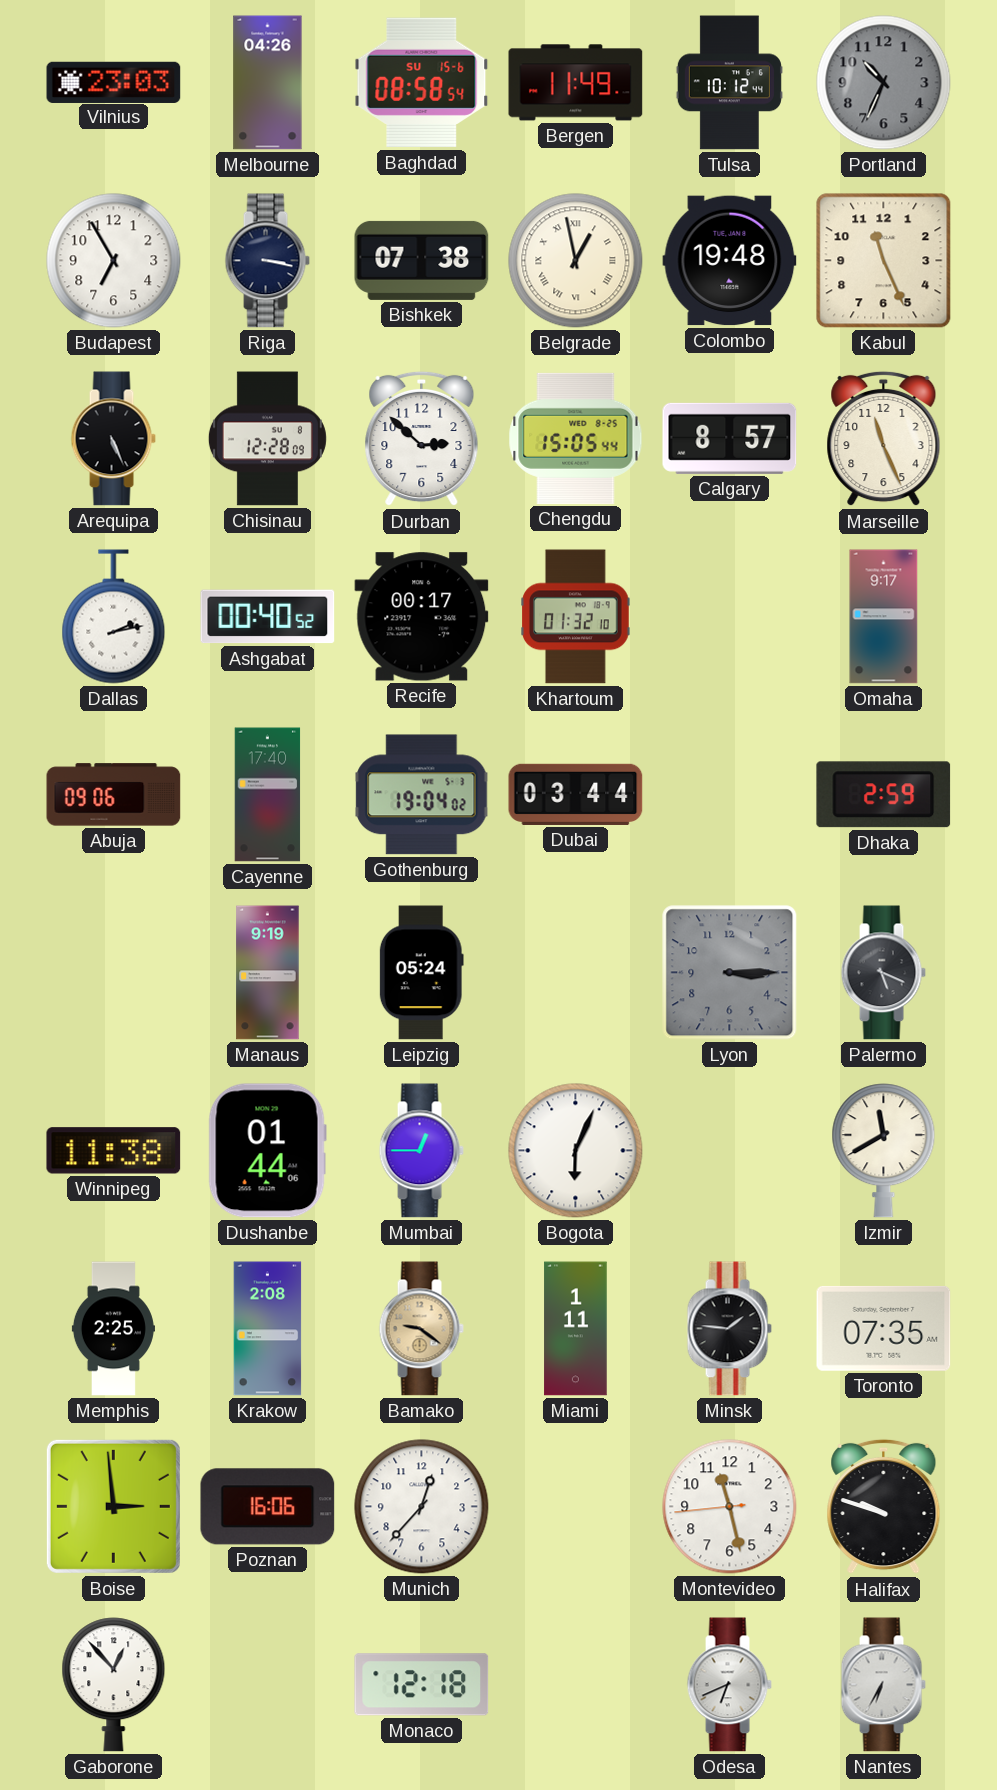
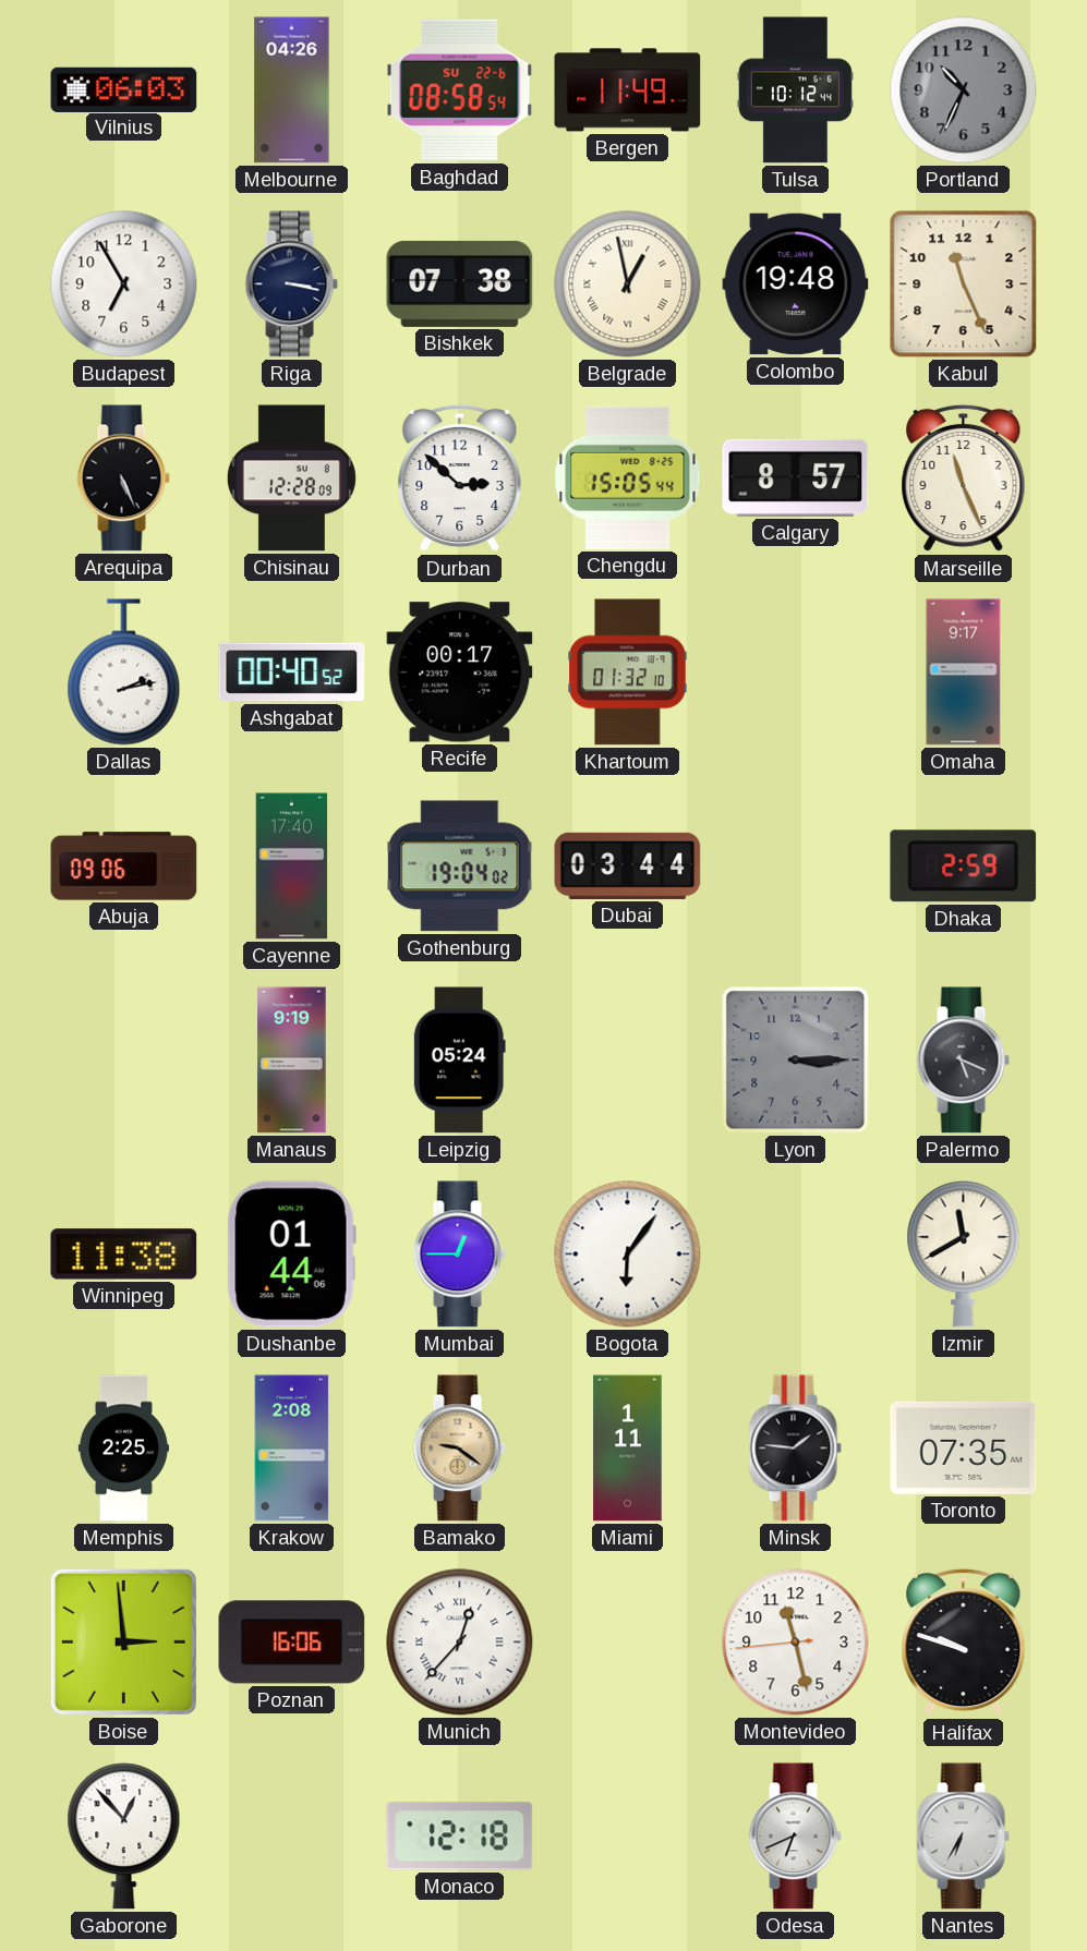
Vilnius: 23:03 -> 06:03
Baghdad date: SU 15-6 -> SU 22-6
Bogota: 6:04 -> 6:06
Munich numerals: Arabic -> Roman
